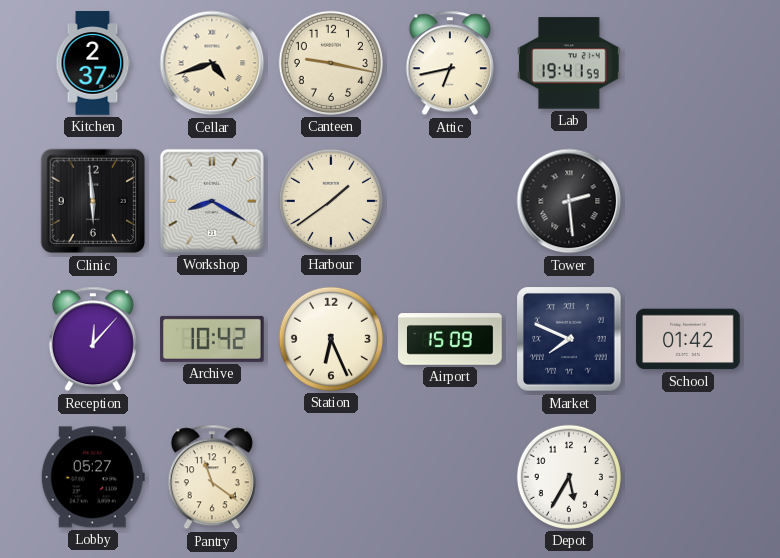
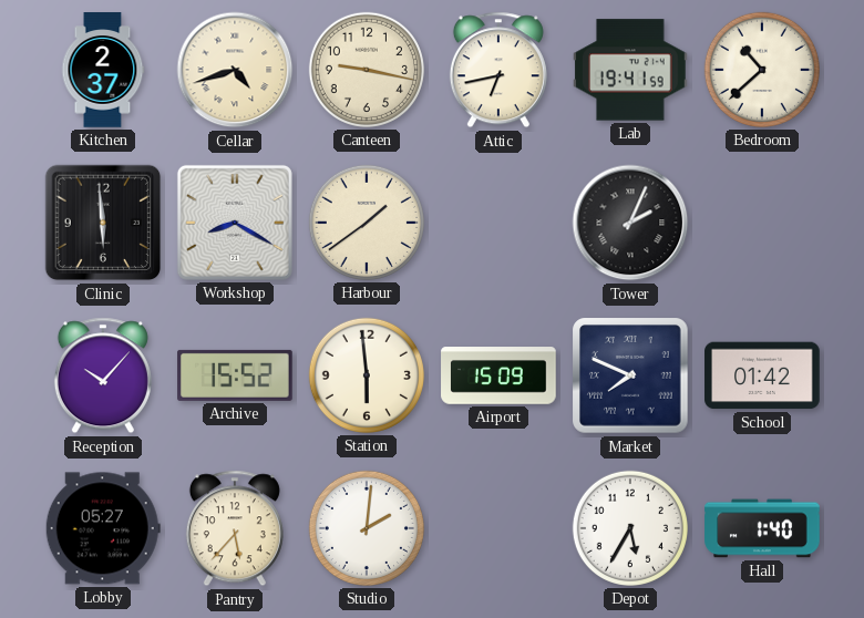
Bedroom: none -> 10:38
Tower: 2:29 -> 2:04
Reception: 12:07 -> 10:07
Archive: 10:42 -> 15:52
Station: 6:26 -> 5:59
Pantry: 11:21 -> 5:37
Studio: none -> 2:01
Hall: none -> 1:40
